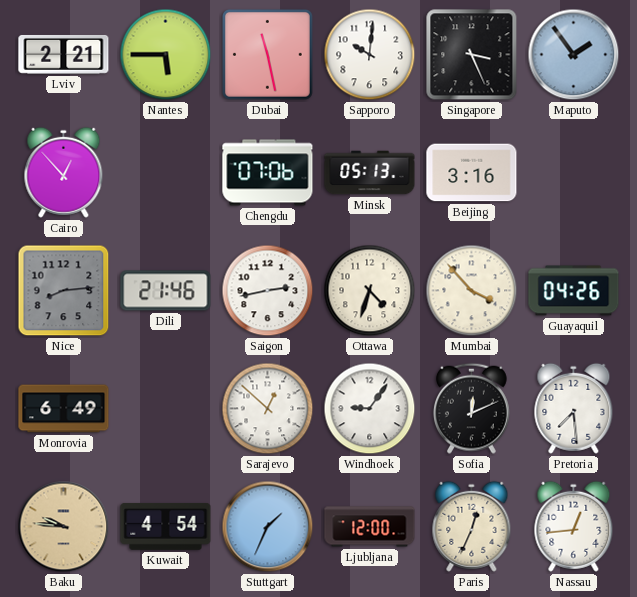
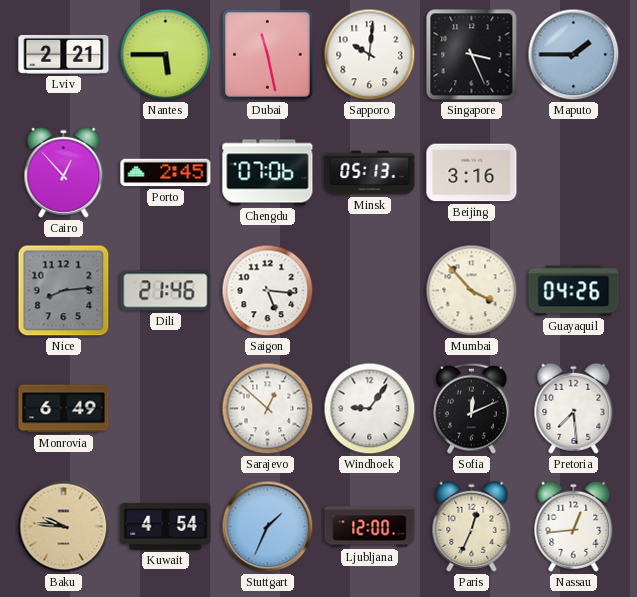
Maputo: 1:54 -> 1:45
Porto: none -> 2:45
Saigon: 2:43 -> 5:16
Ottawa: 4:33 -> none
